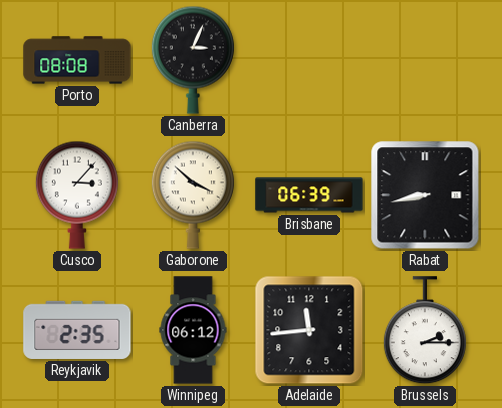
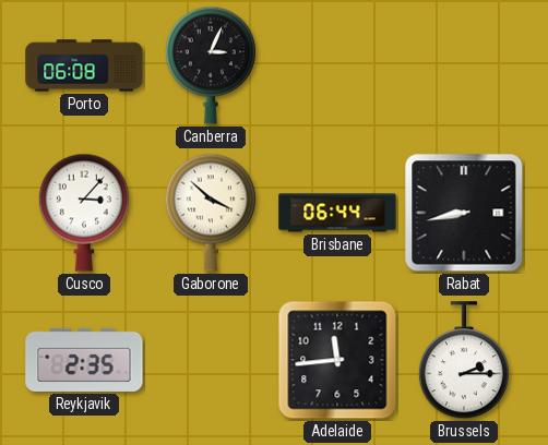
Porto: 08:08 -> 06:08
Brisbane: 06:39 -> 06:44
Winnipeg: 06:12 -> none
